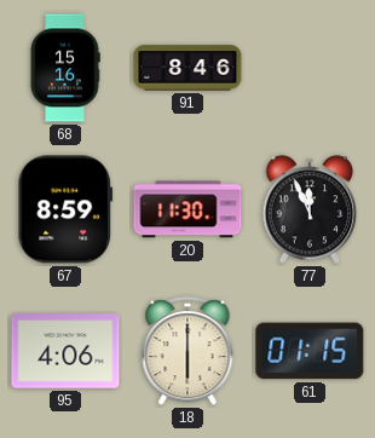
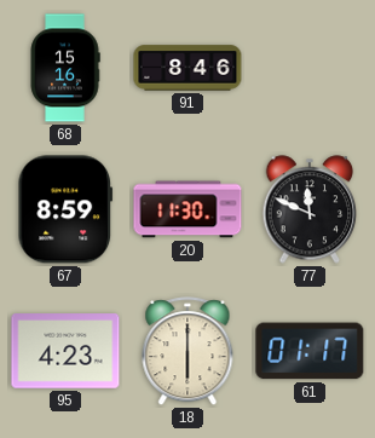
77: 11:56 -> 11:49
95: 4:06 -> 4:23
61: 01:15 -> 01:17
